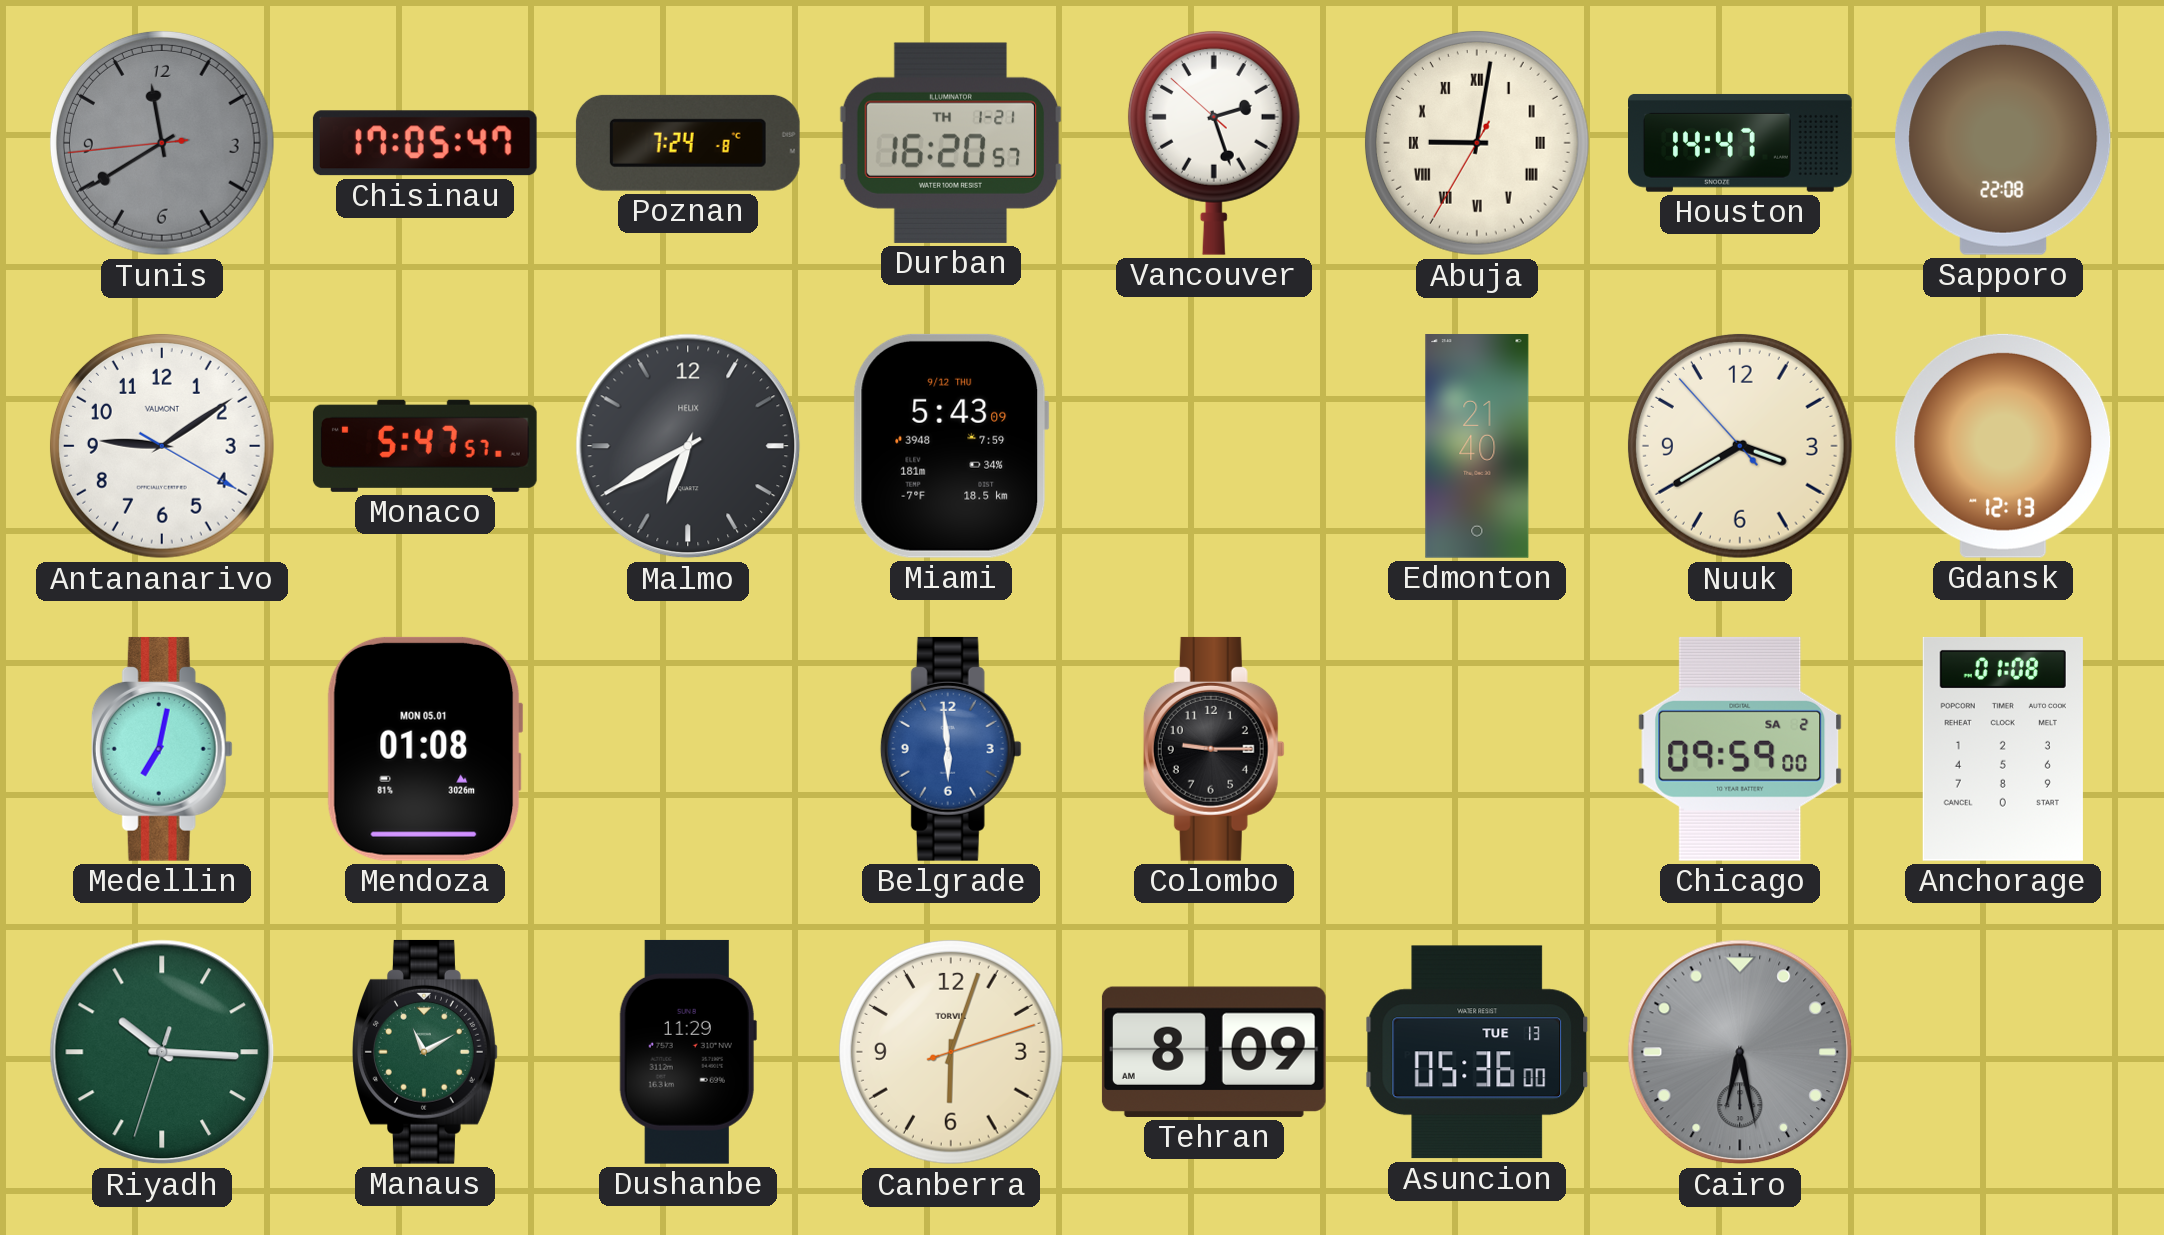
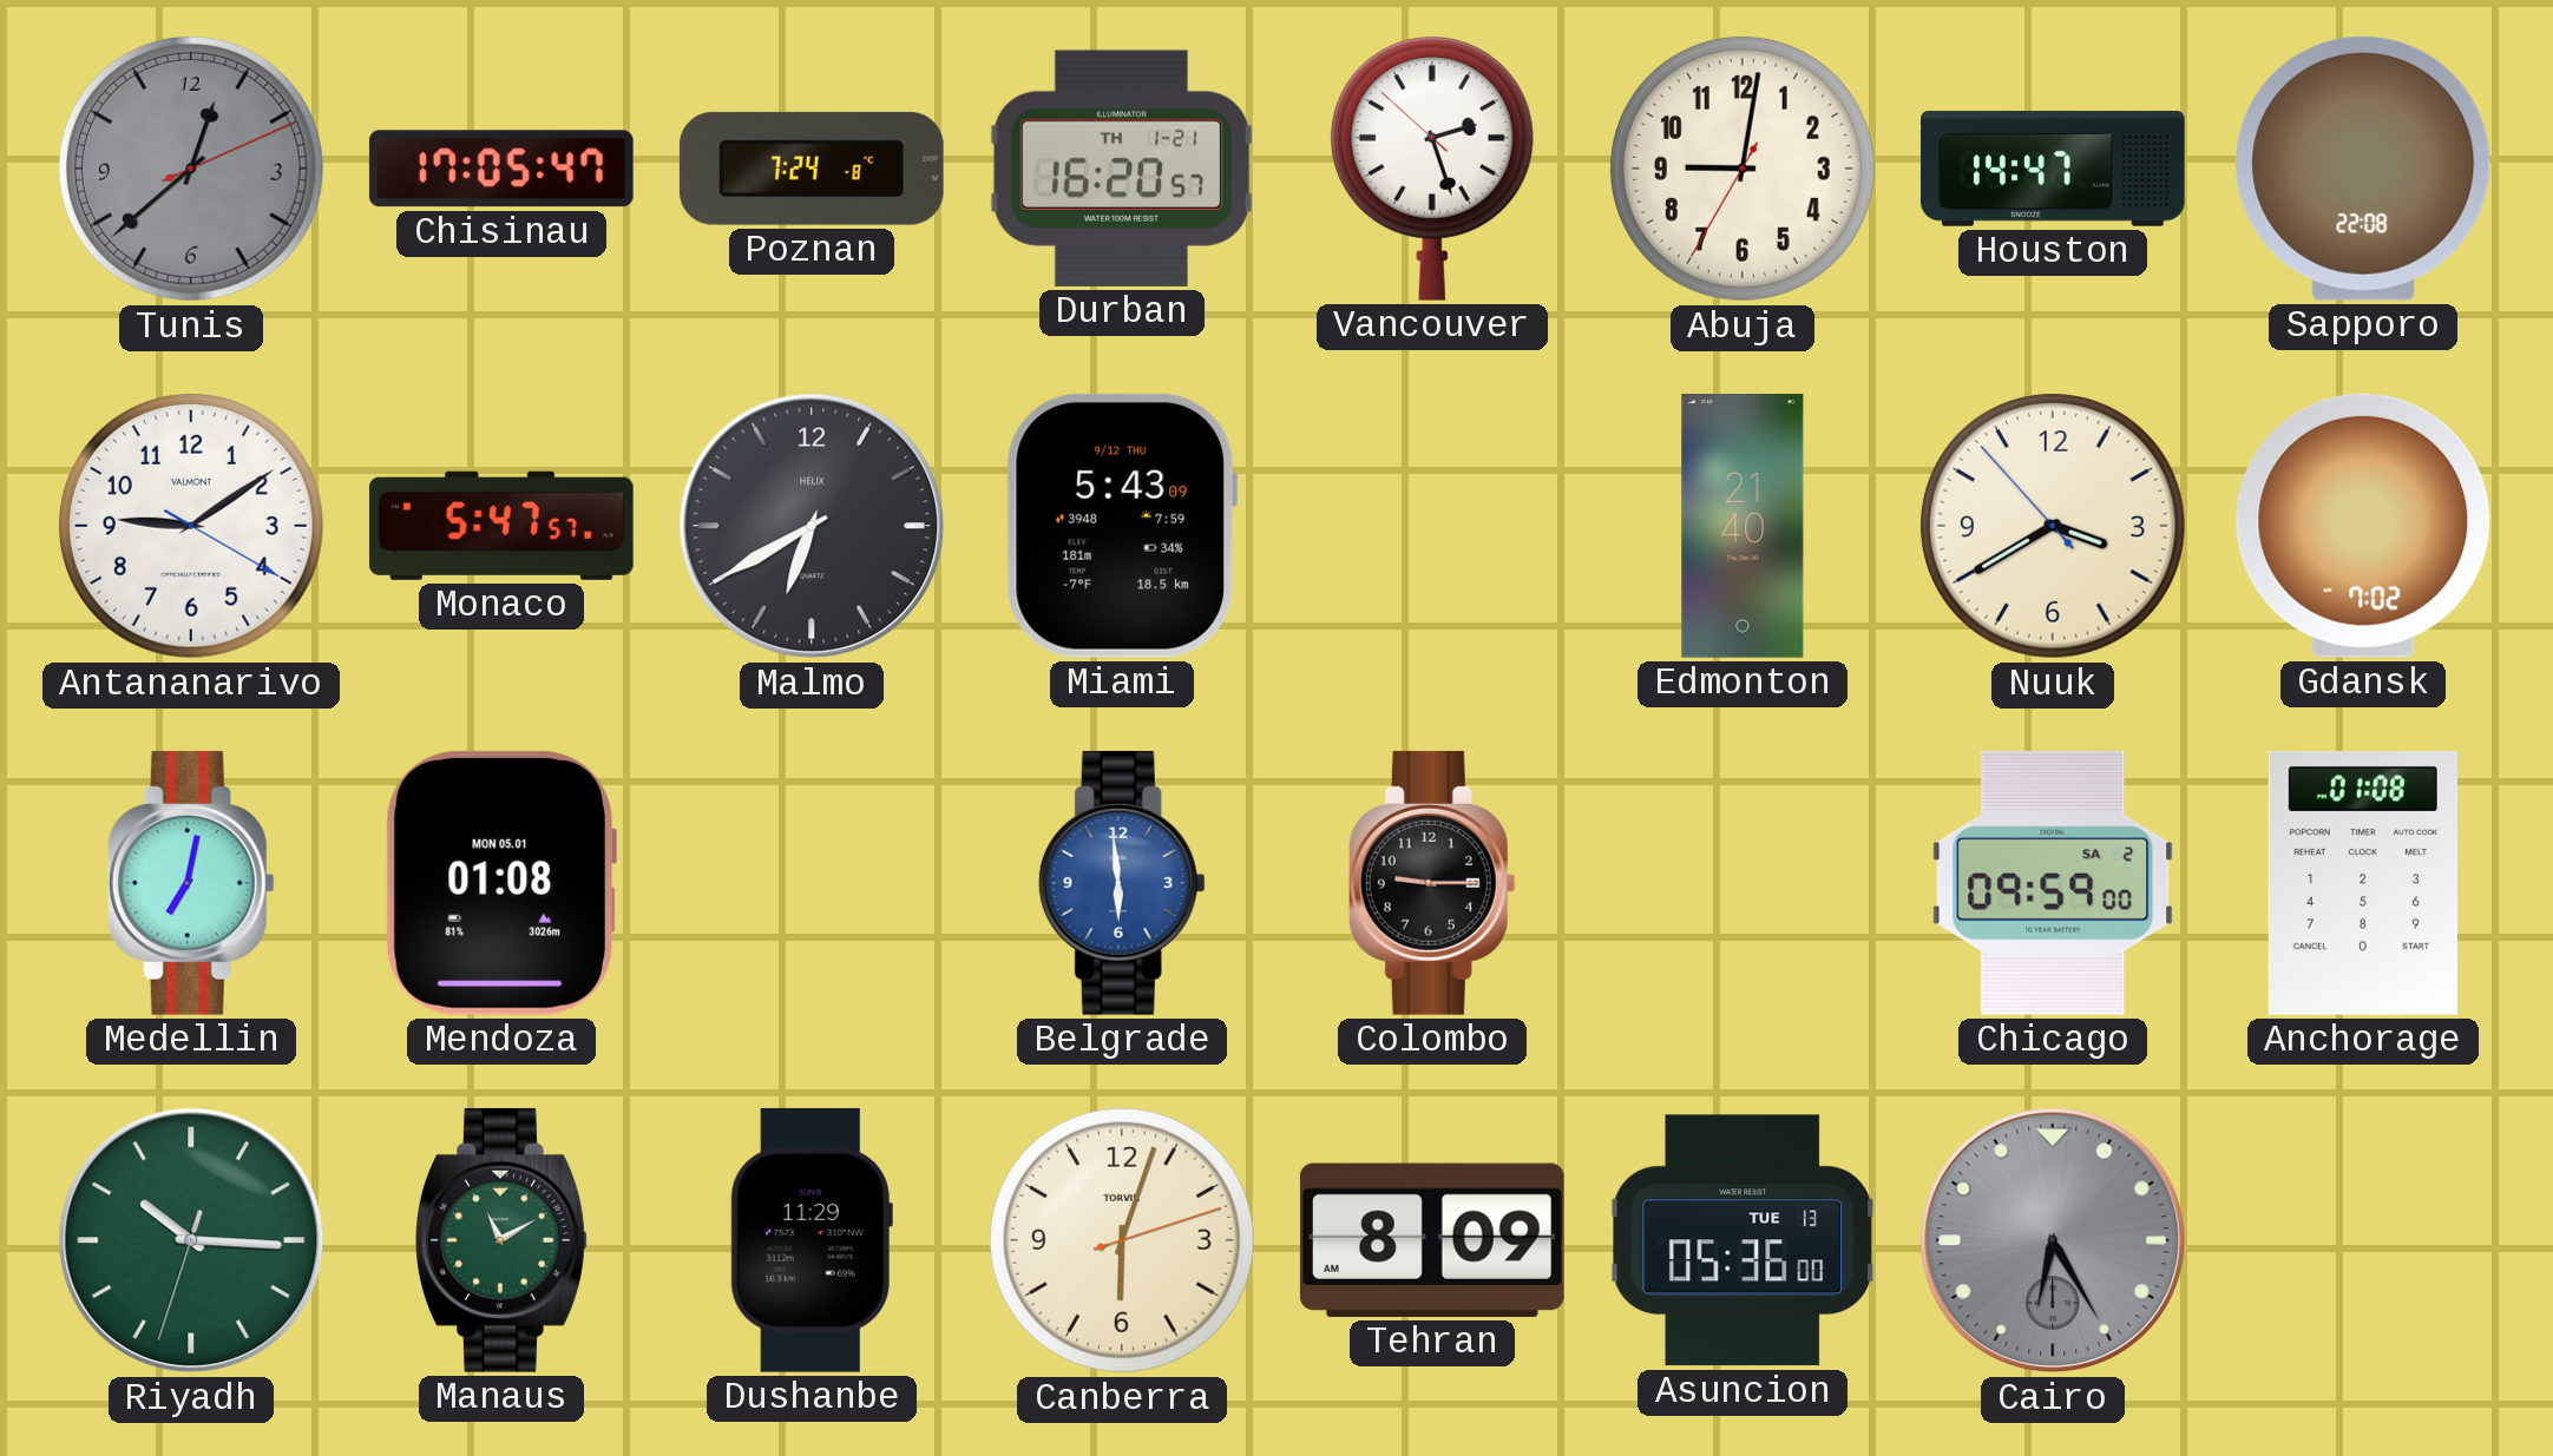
Tunis: 11:39 -> 12:38
Abuja numerals: Roman -> Arabic
Gdansk: 12:13 -> 7:02
Cairo: 6:28 -> 6:25
